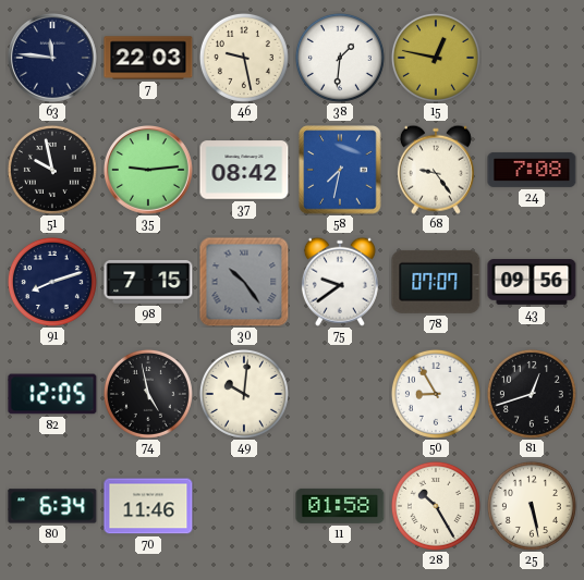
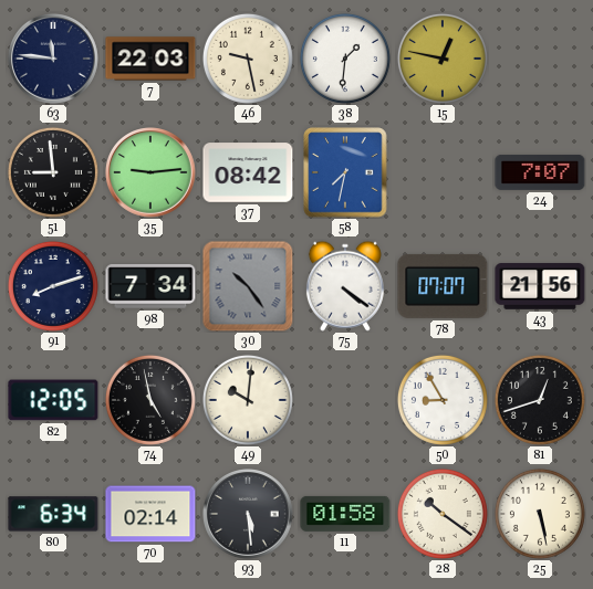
51: 9:58 -> 8:59
68: 9:24 -> none
24: 7:08 -> 7:07
98: 7:15 -> 7:34
75: 9:39 -> 4:21
43: 09:56 -> 21:56
70: 11:46 -> 02:14
93: none -> 5:29
28: 10:25 -> 10:21
